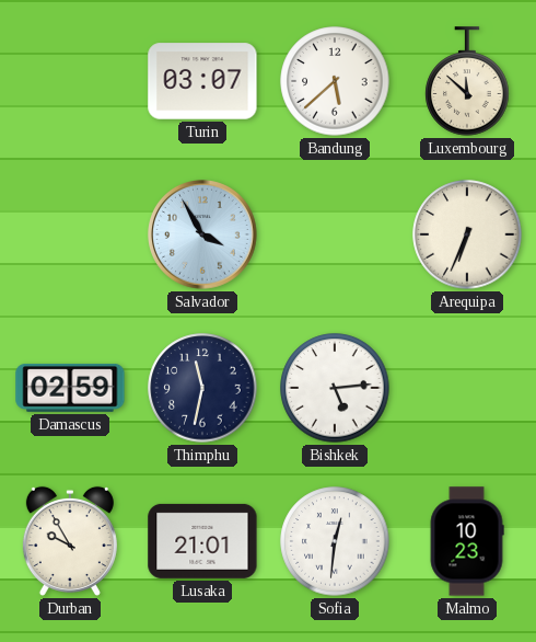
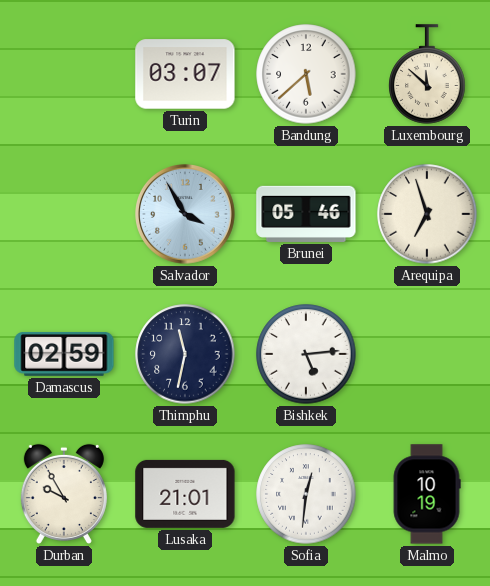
Brunei: none -> 05:46
Arequipa: 6:34 -> 6:57
Malmo: 10:23 -> 10:19
